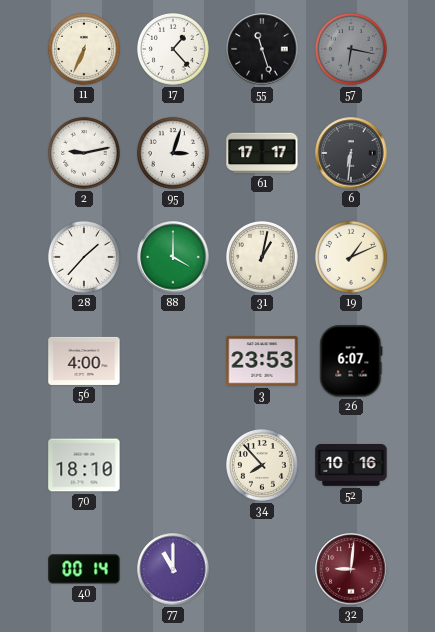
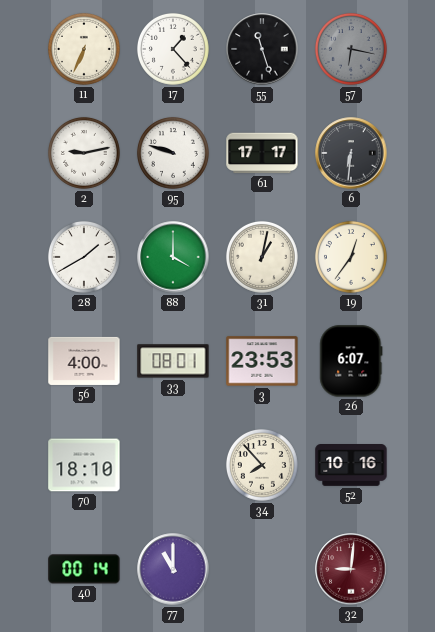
95: 3:03 -> 9:48
28: 1:37 -> 1:40
19: 1:11 -> 12:36
33: none -> 08:01
